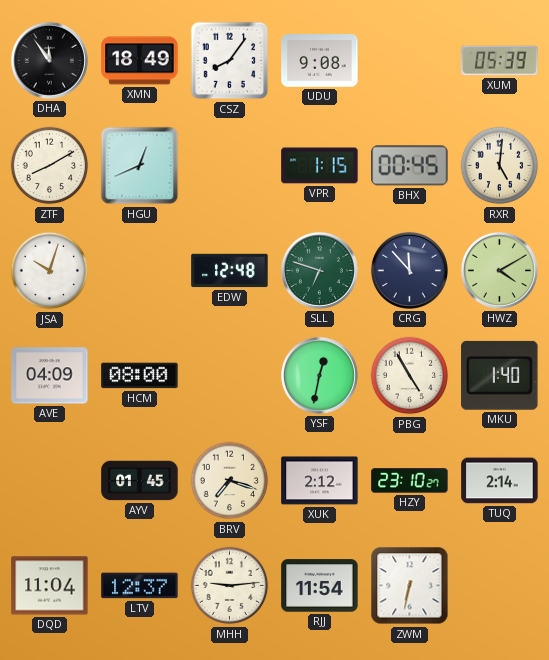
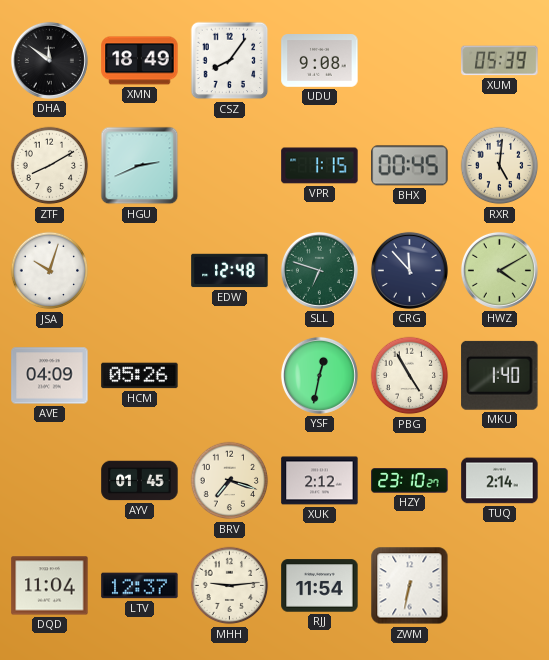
DHA: 11:54 -> 11:51
HGU: 12:41 -> 2:41
HCM: 08:00 -> 05:26
